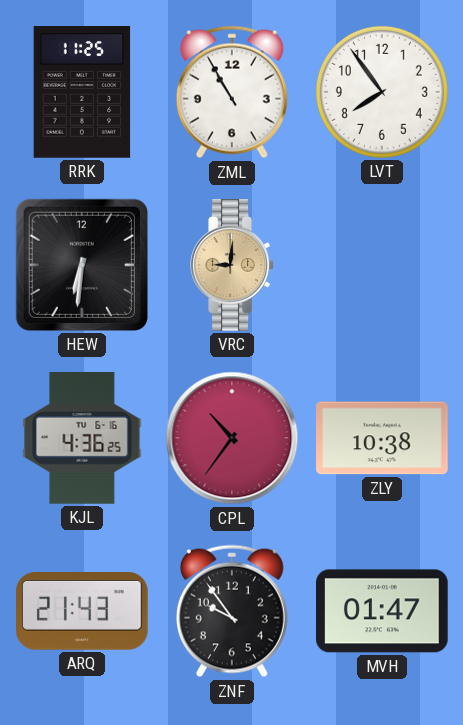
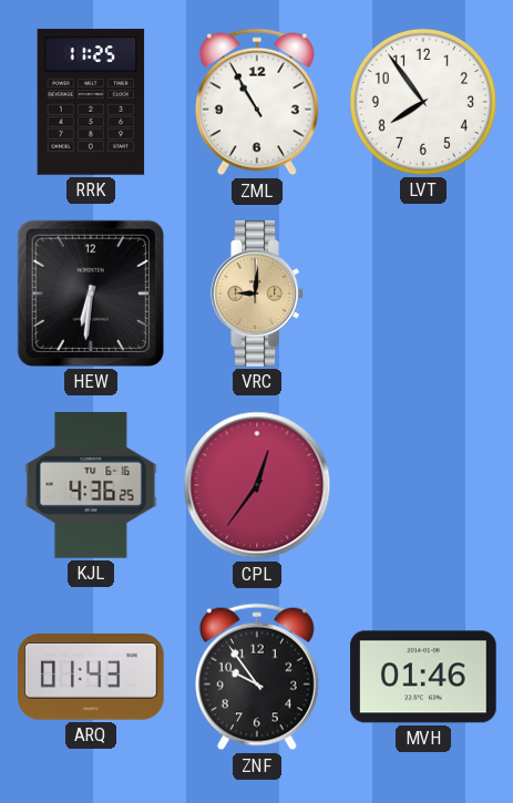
CPL: 10:36 -> 12:36
ZLY: 10:38 -> none
ARQ: 21:43 -> 01:43
MVH: 01:47 -> 01:46
